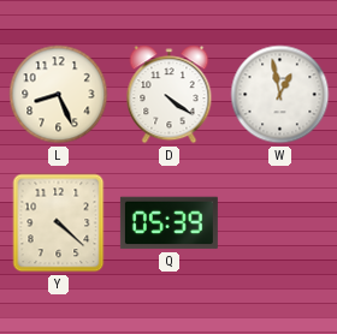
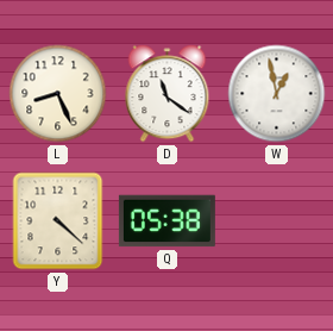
D: 4:21 -> 11:21
Q: 05:39 -> 05:38
